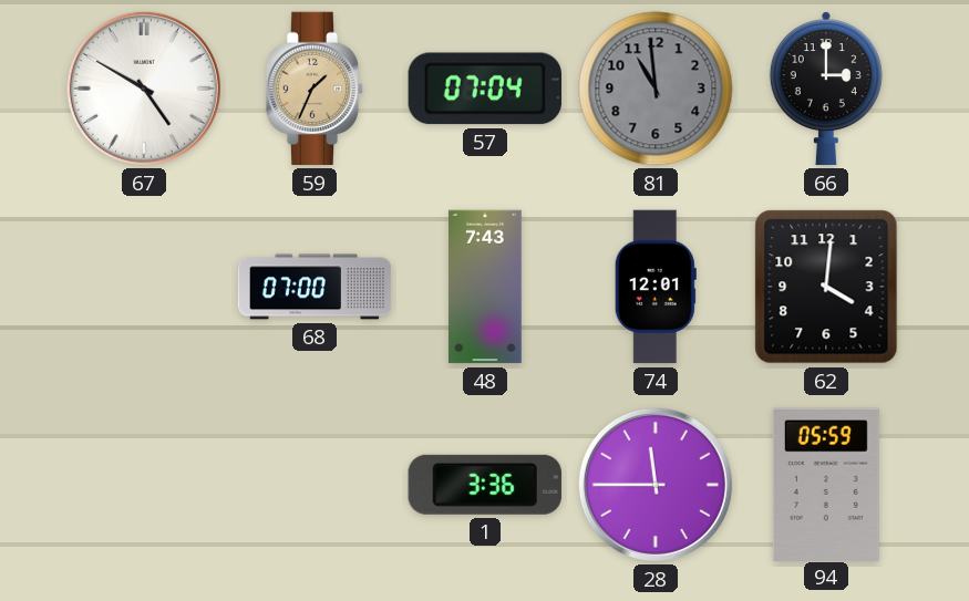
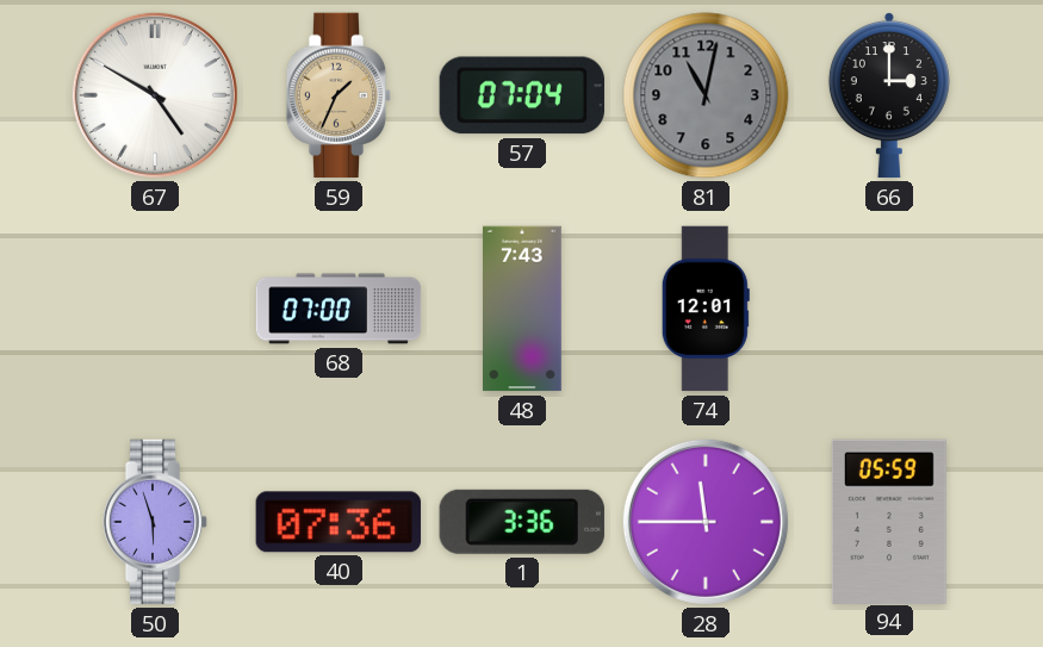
81: 10:59 -> 11:02
62: 4:01 -> none
50: none -> 5:57
40: none -> 07:36
